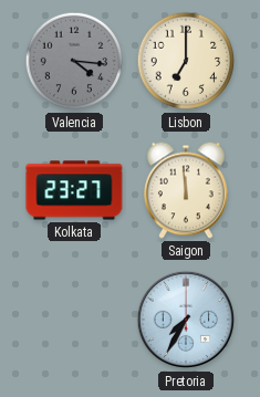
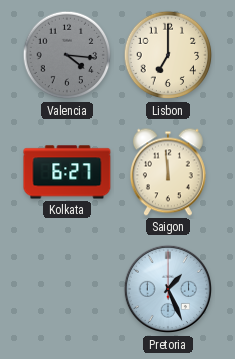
Kolkata: 23:27 -> 6:27
Pretoria: 7:35 -> 1:26
